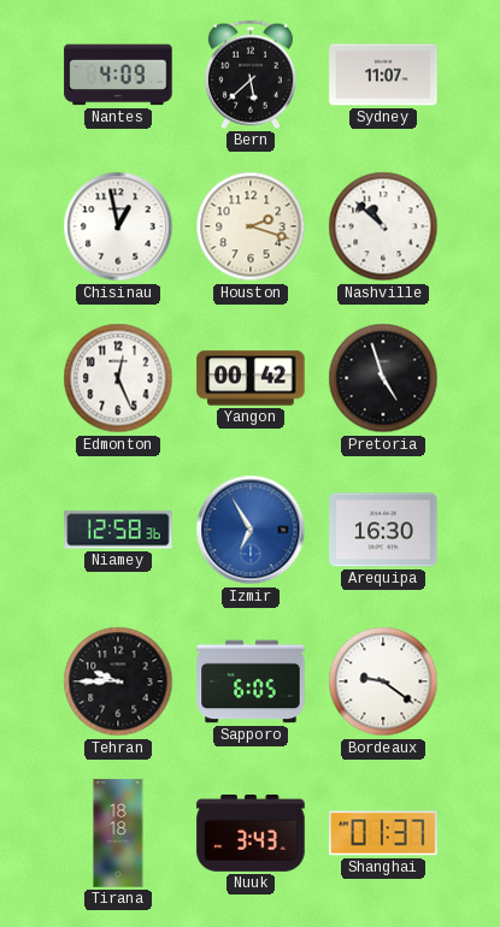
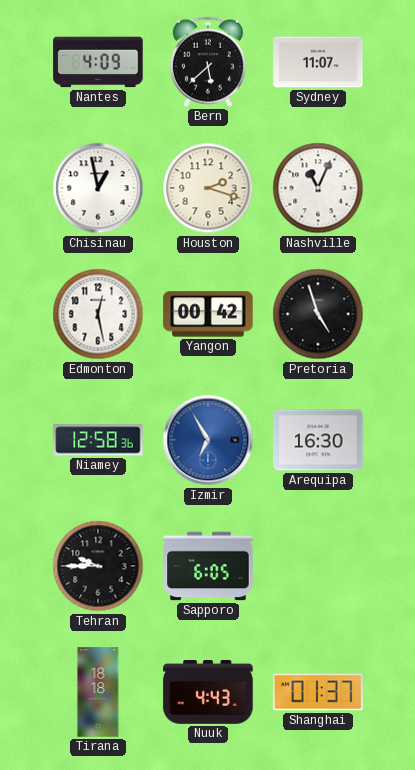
Nashville: 10:52 -> 11:04
Edmonton: 12:26 -> 12:28
Bordeaux: 9:21 -> none
Nuuk: 3:43 -> 4:43
